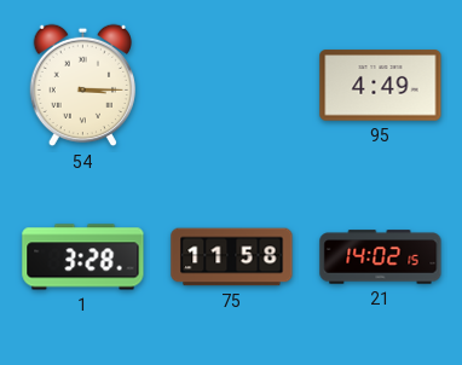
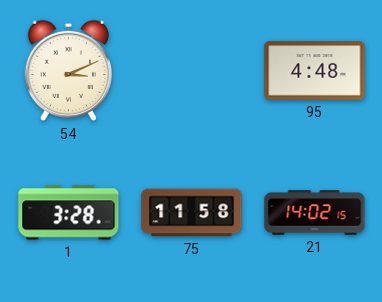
54: 3:15 -> 3:11
95: 4:49 -> 4:48
